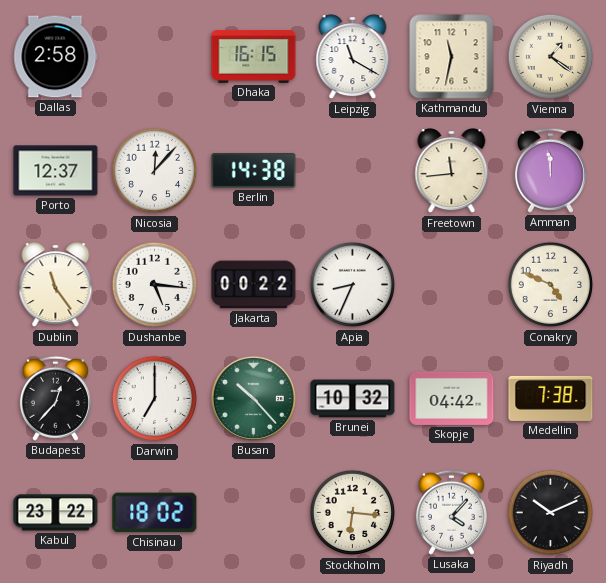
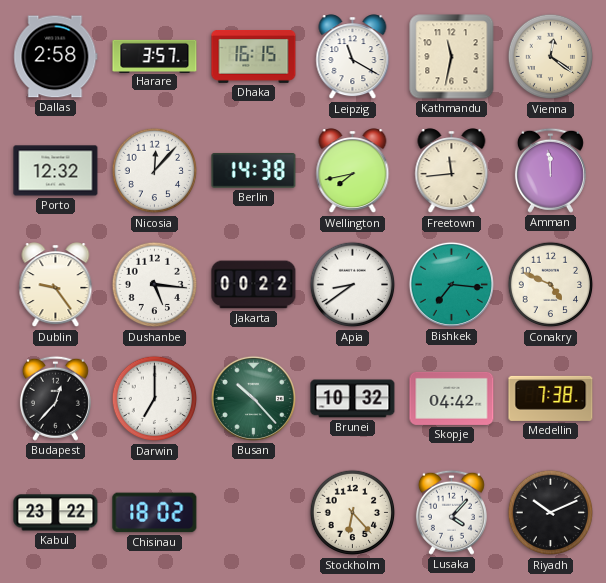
Harare: none -> 3:57
Vienna: 1:21 -> 12:21
Porto: 12:37 -> 12:32
Wellington: none -> 7:43
Dublin: 11:24 -> 9:24
Apia: 8:34 -> 8:39
Bishkek: none -> 7:16
Stockholm: 6:16 -> 6:23
